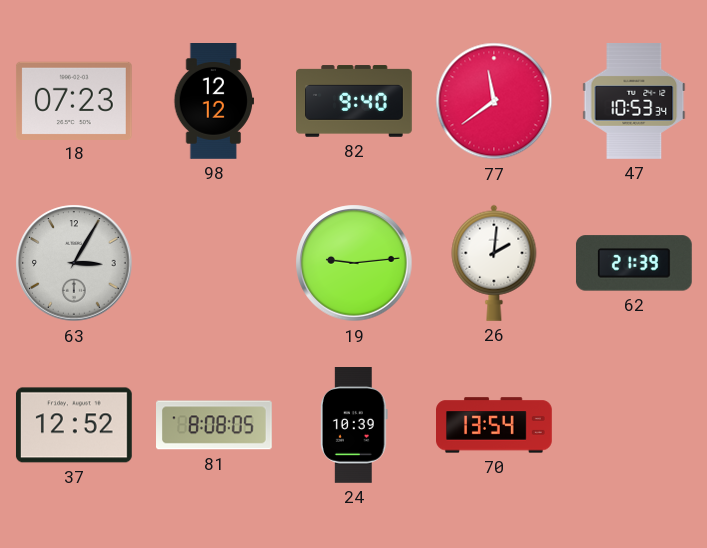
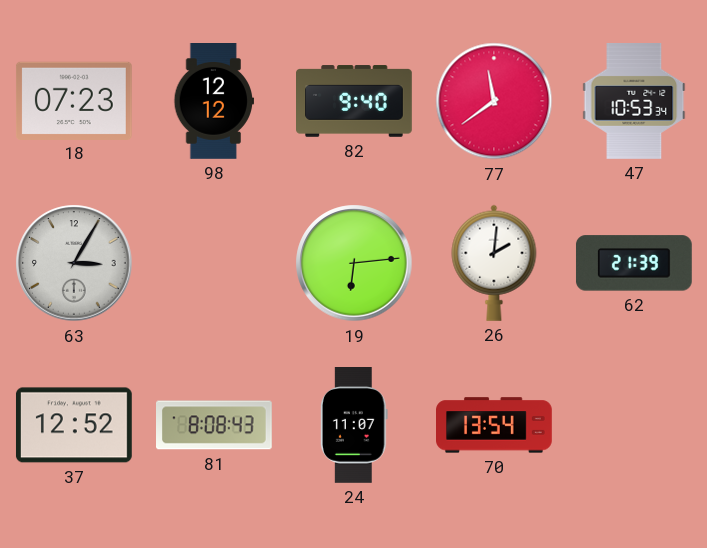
19: 9:14 -> 6:14
81: 8:08:05 -> 8:08:43
24: 10:39 -> 11:07
